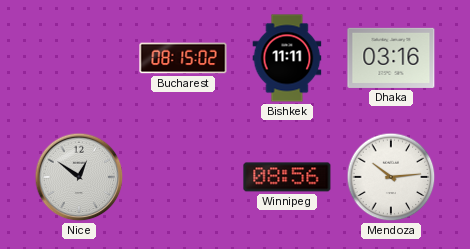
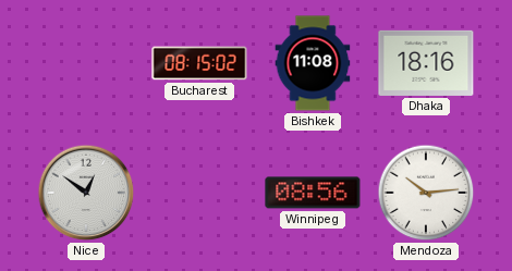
Bishkek: 11:11 -> 11:08
Dhaka: 03:16 -> 18:16
